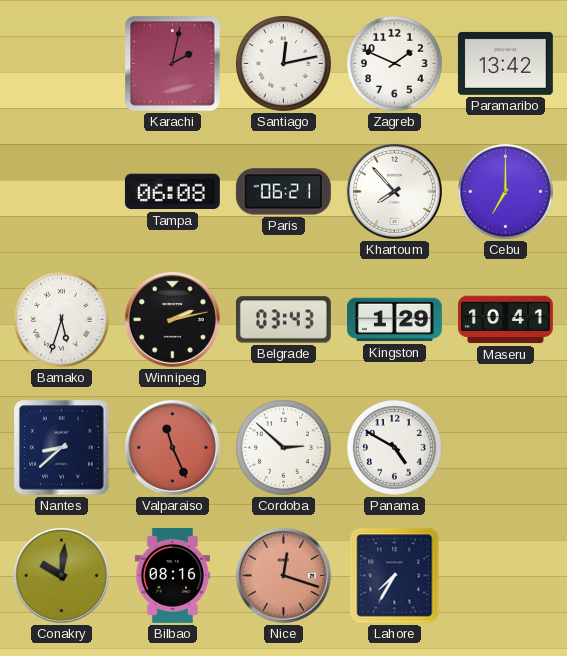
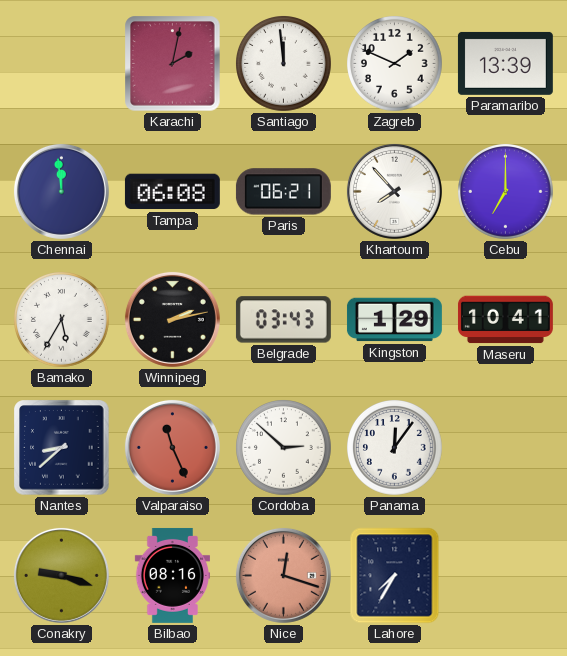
Santiago: 12:13 -> 11:59
Paramaribo: 13:42 -> 13:39
Chennai: none -> 11:59
Bamako: 5:33 -> 5:35
Panama: 4:50 -> 12:06
Conakry: 10:01 -> 9:18
